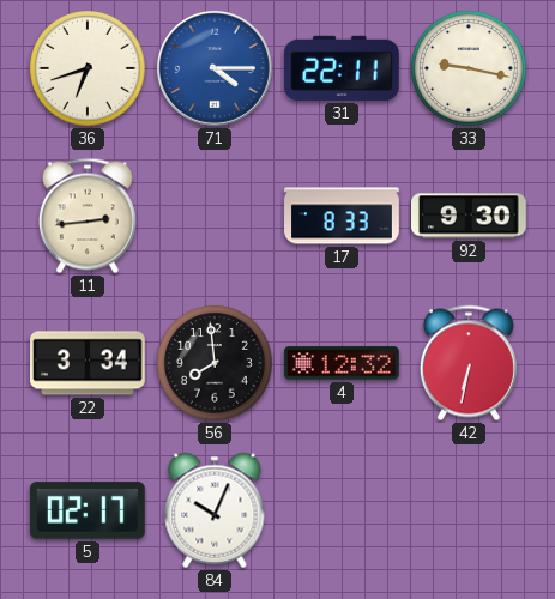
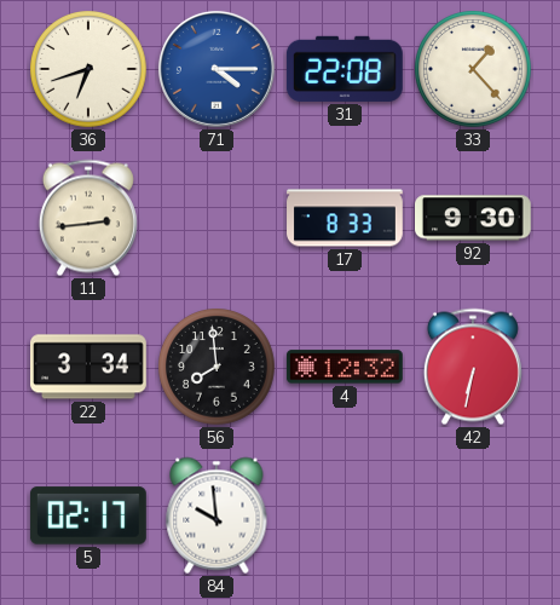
31: 22:11 -> 22:08
33: 9:17 -> 1:23
84: 10:04 -> 9:59
